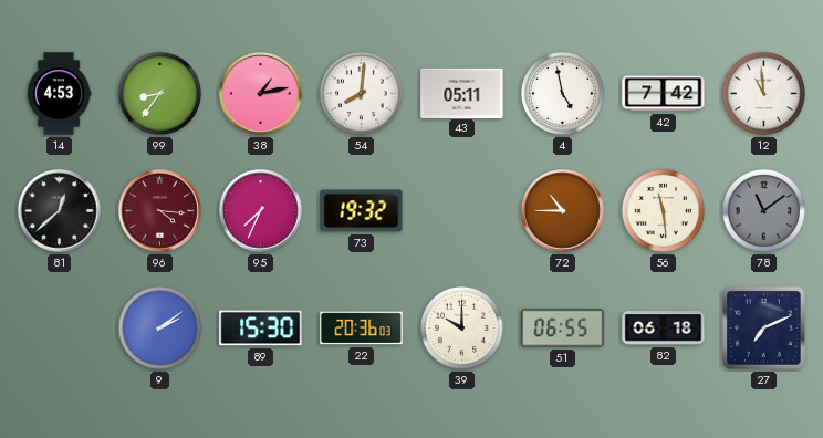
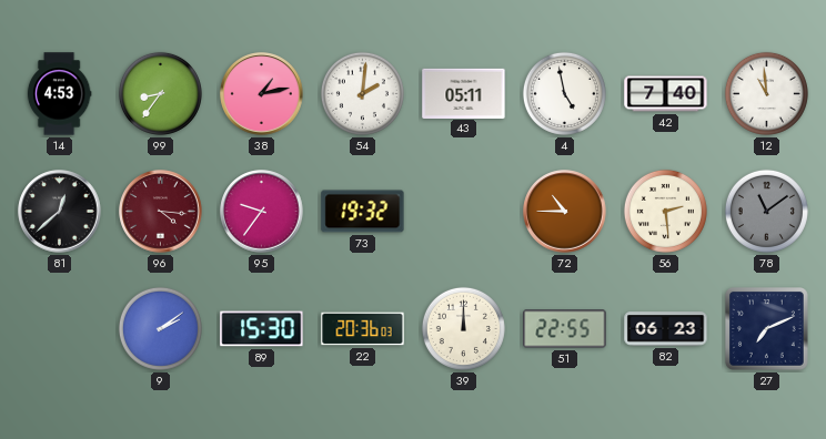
54: 8:01 -> 2:01
42: 7:42 -> 7:40
95: 7:34 -> 9:36
56: 11:29 -> 2:29
39: 10:00 -> 12:00
51: 06:55 -> 22:55
82: 06:18 -> 06:23
